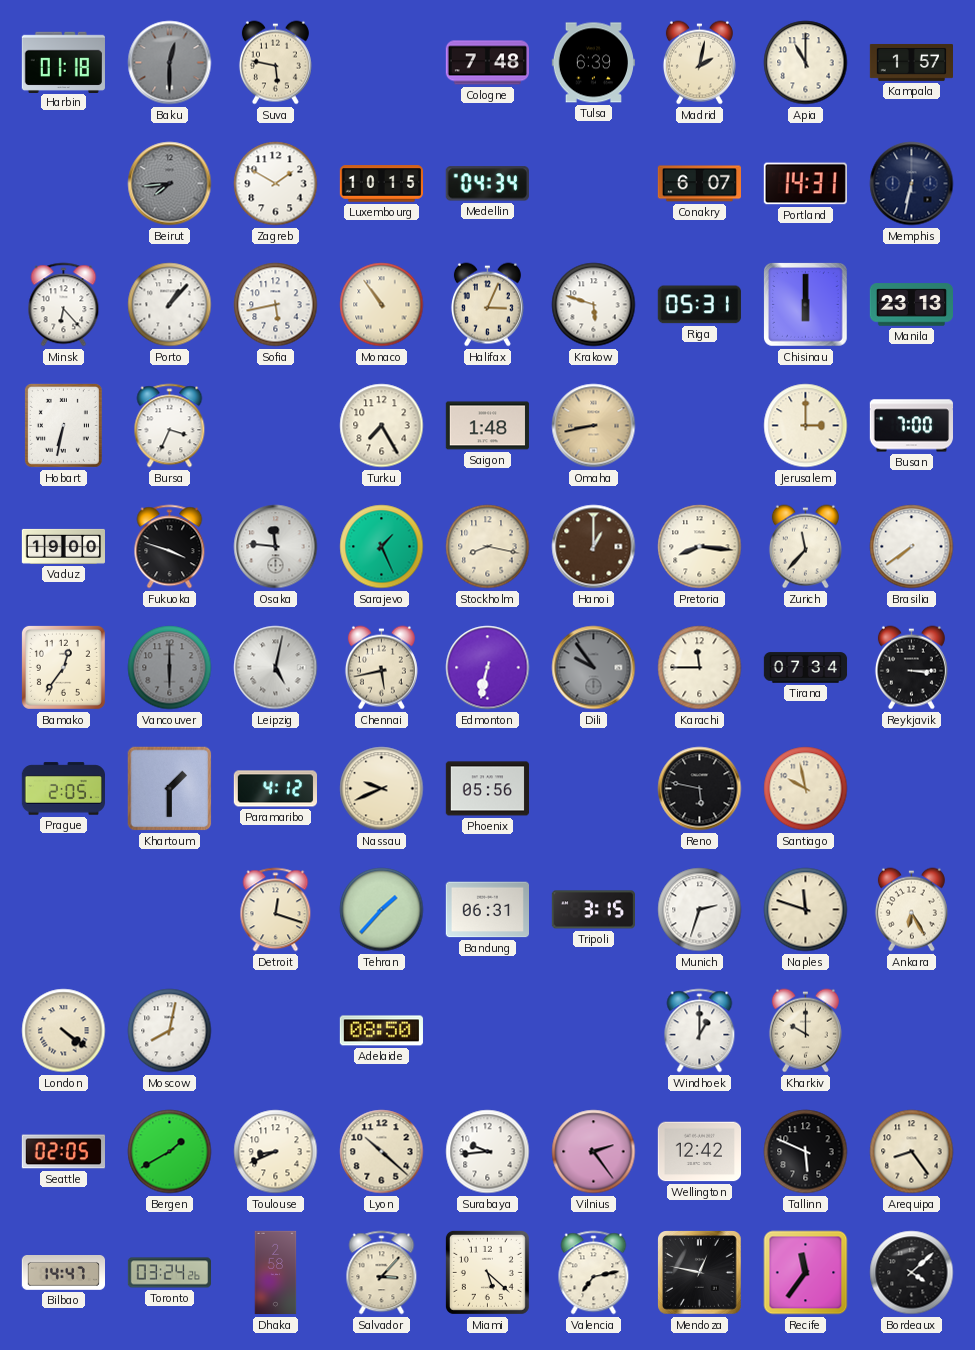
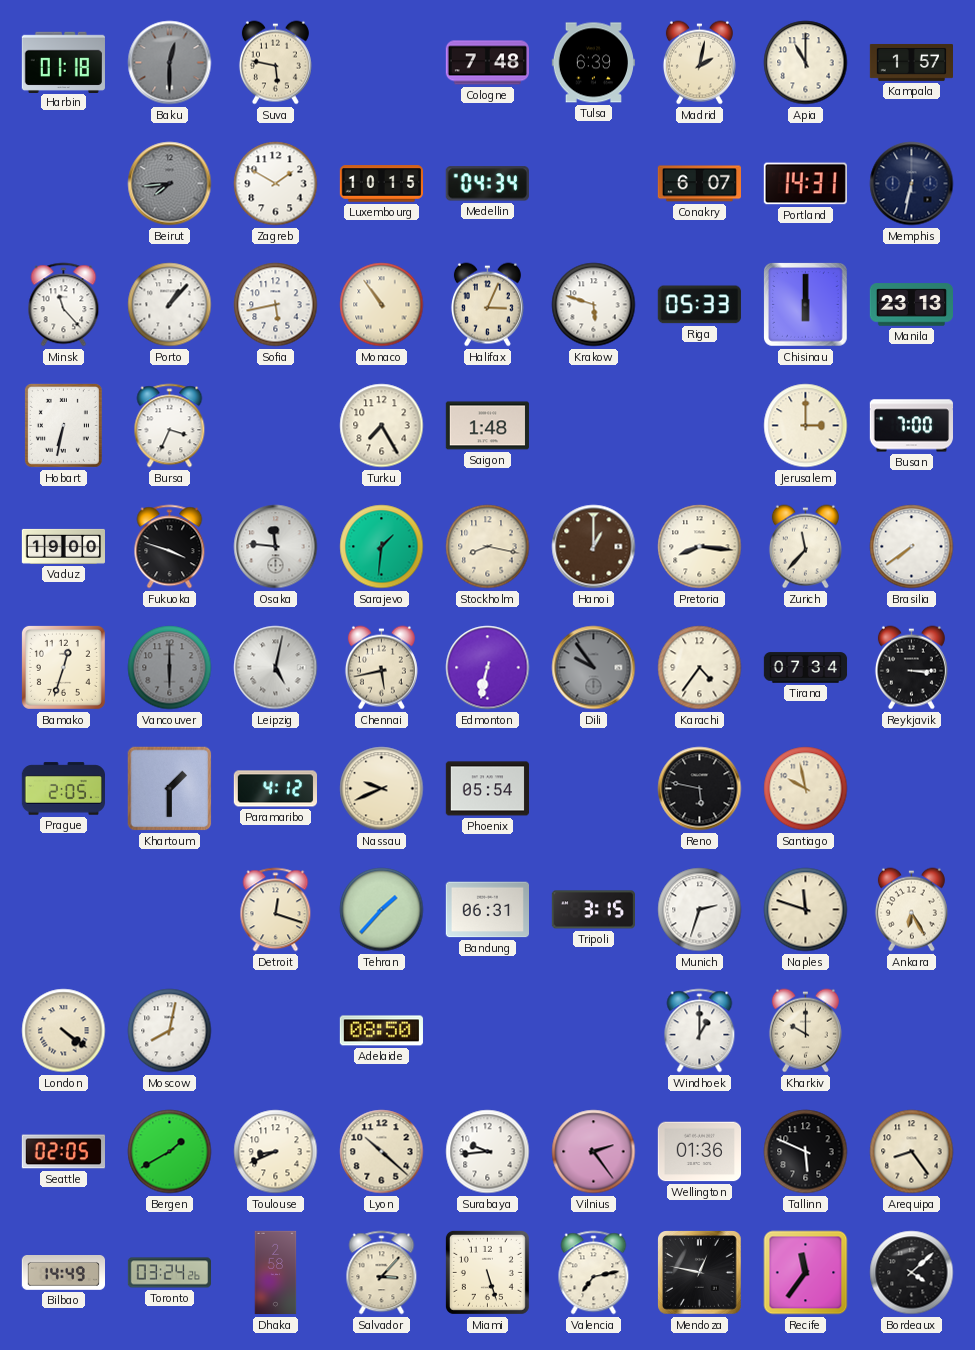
Minsk: 6:23 -> 11:23
Riga: 05:31 -> 05:33
Omaha: 8:43 -> none
Sarajevo: 1:26 -> 1:31
Bamako: 12:36 -> 12:33
Karachi: 11:45 -> 4:36
Phoenix: 05:56 -> 05:54
Wellington: 12:42 -> 01:36
Bilbao: 14:47 -> 14:49
Miami: 5:22 -> 5:27
